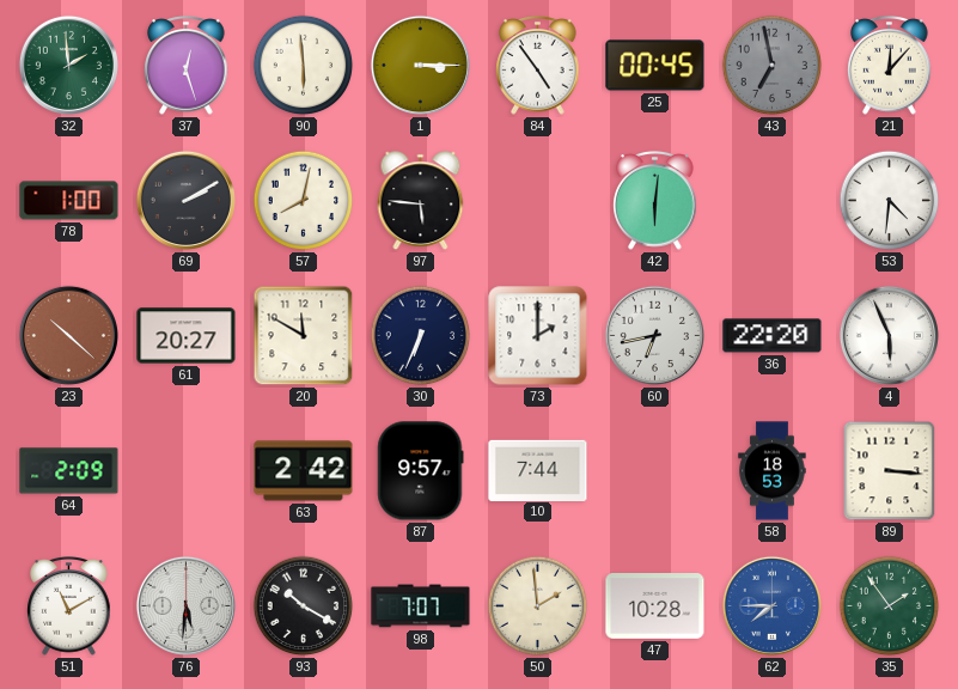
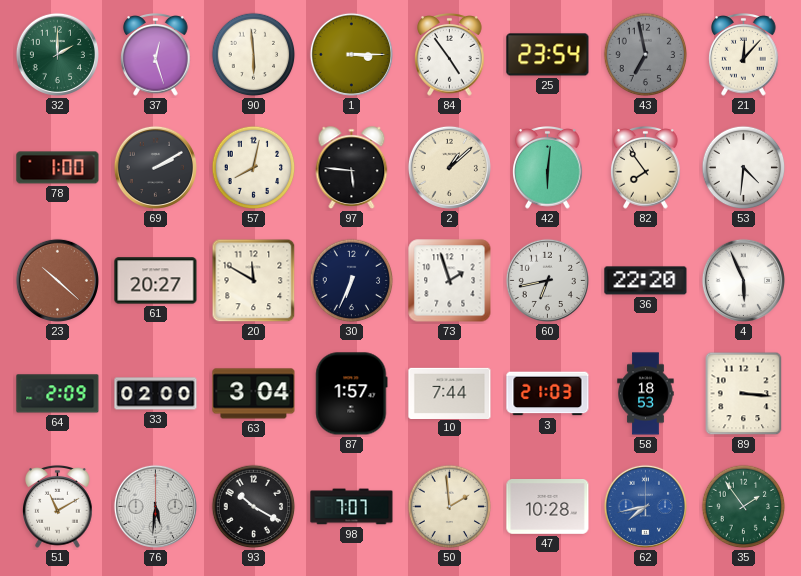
32: 1:59 -> 2:00
25: 00:45 -> 23:54
2: none -> 1:08
82: none -> 7:54
73: 2:00 -> 1:57
33: none -> 02:00
63: 2:42 -> 3:04
87: 9:57 -> 1:57
3: none -> 21:03
62: 7:45 -> 7:43
